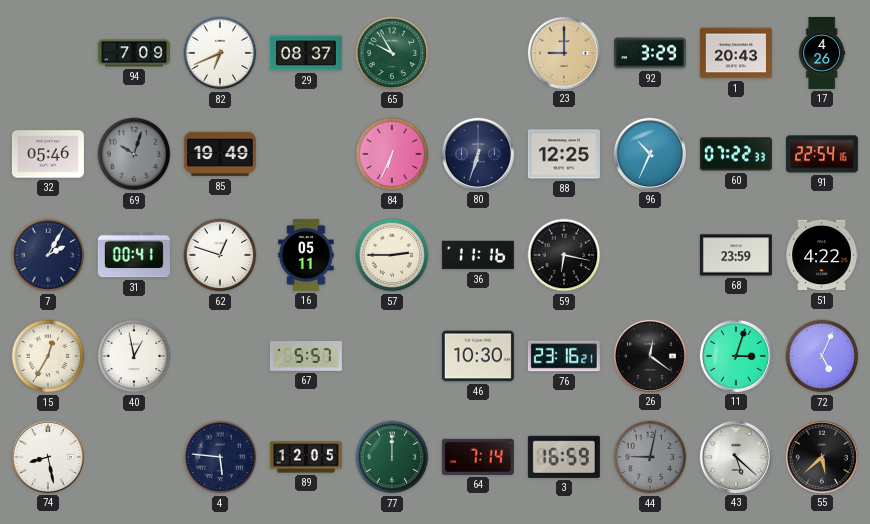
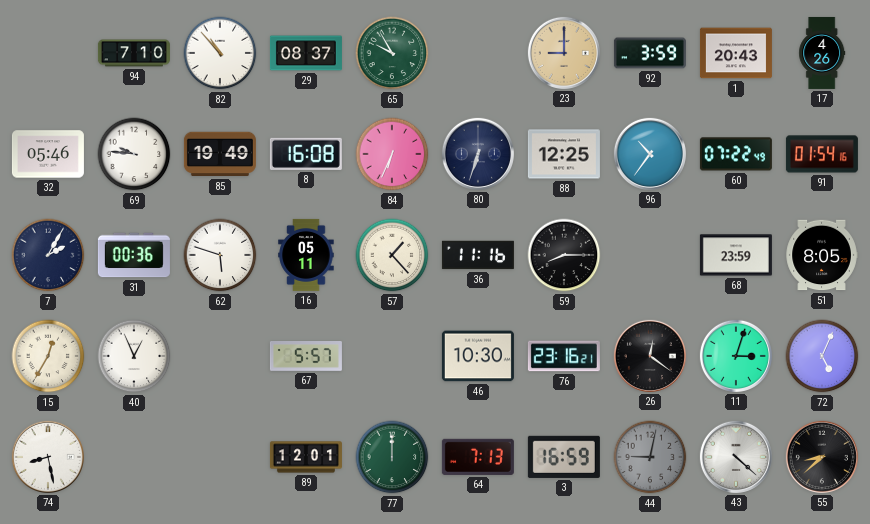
94: 7:09 -> 7:10
82: 6:41 -> 10:53
92: 3:29 -> 3:59
69: 10:03 -> 9:46
69 dial: grey -> white
8: none -> 16:08
96: 10:34 -> 10:36
60: 07:22:33 -> 07:22:49
91: 22:54 -> 01:54
31: 00:41 -> 00:36
62: 12:48 -> 5:48
57: 2:45 -> 1:23
59: 6:17 -> 8:15
51: 4:22 -> 8:05
40: 12:58 -> 12:56
4: 5:46 -> none
89: 12:05 -> 12:01
64: 7:14 -> 7:13
43: 5:22 -> 4:22
55: 5:38 -> 8:38
